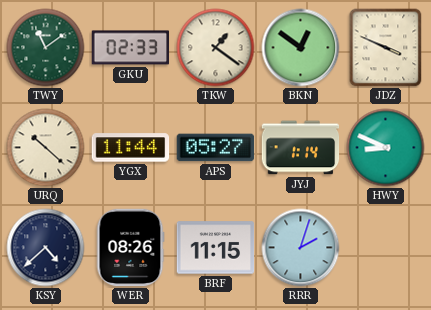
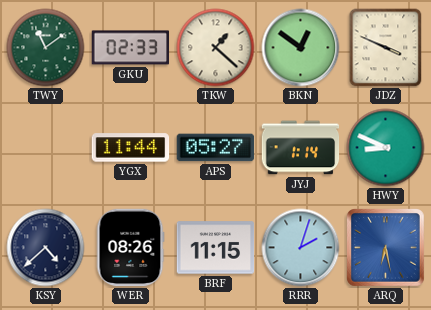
TKW: 1:21 -> 1:22
URQ: 10:22 -> none
ARQ: none -> 6:28
